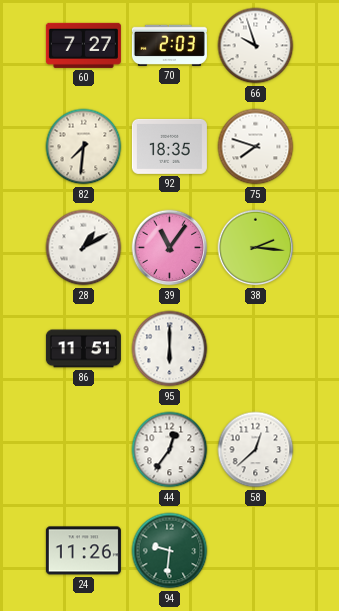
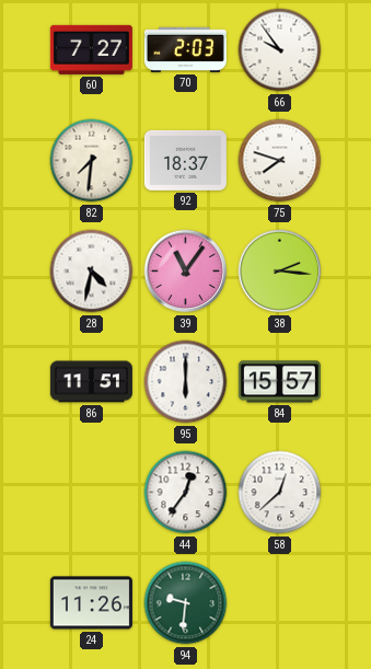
66: 9:57 -> 9:54
92: 18:35 -> 18:37
28: 1:10 -> 4:32
84: none -> 15:57
